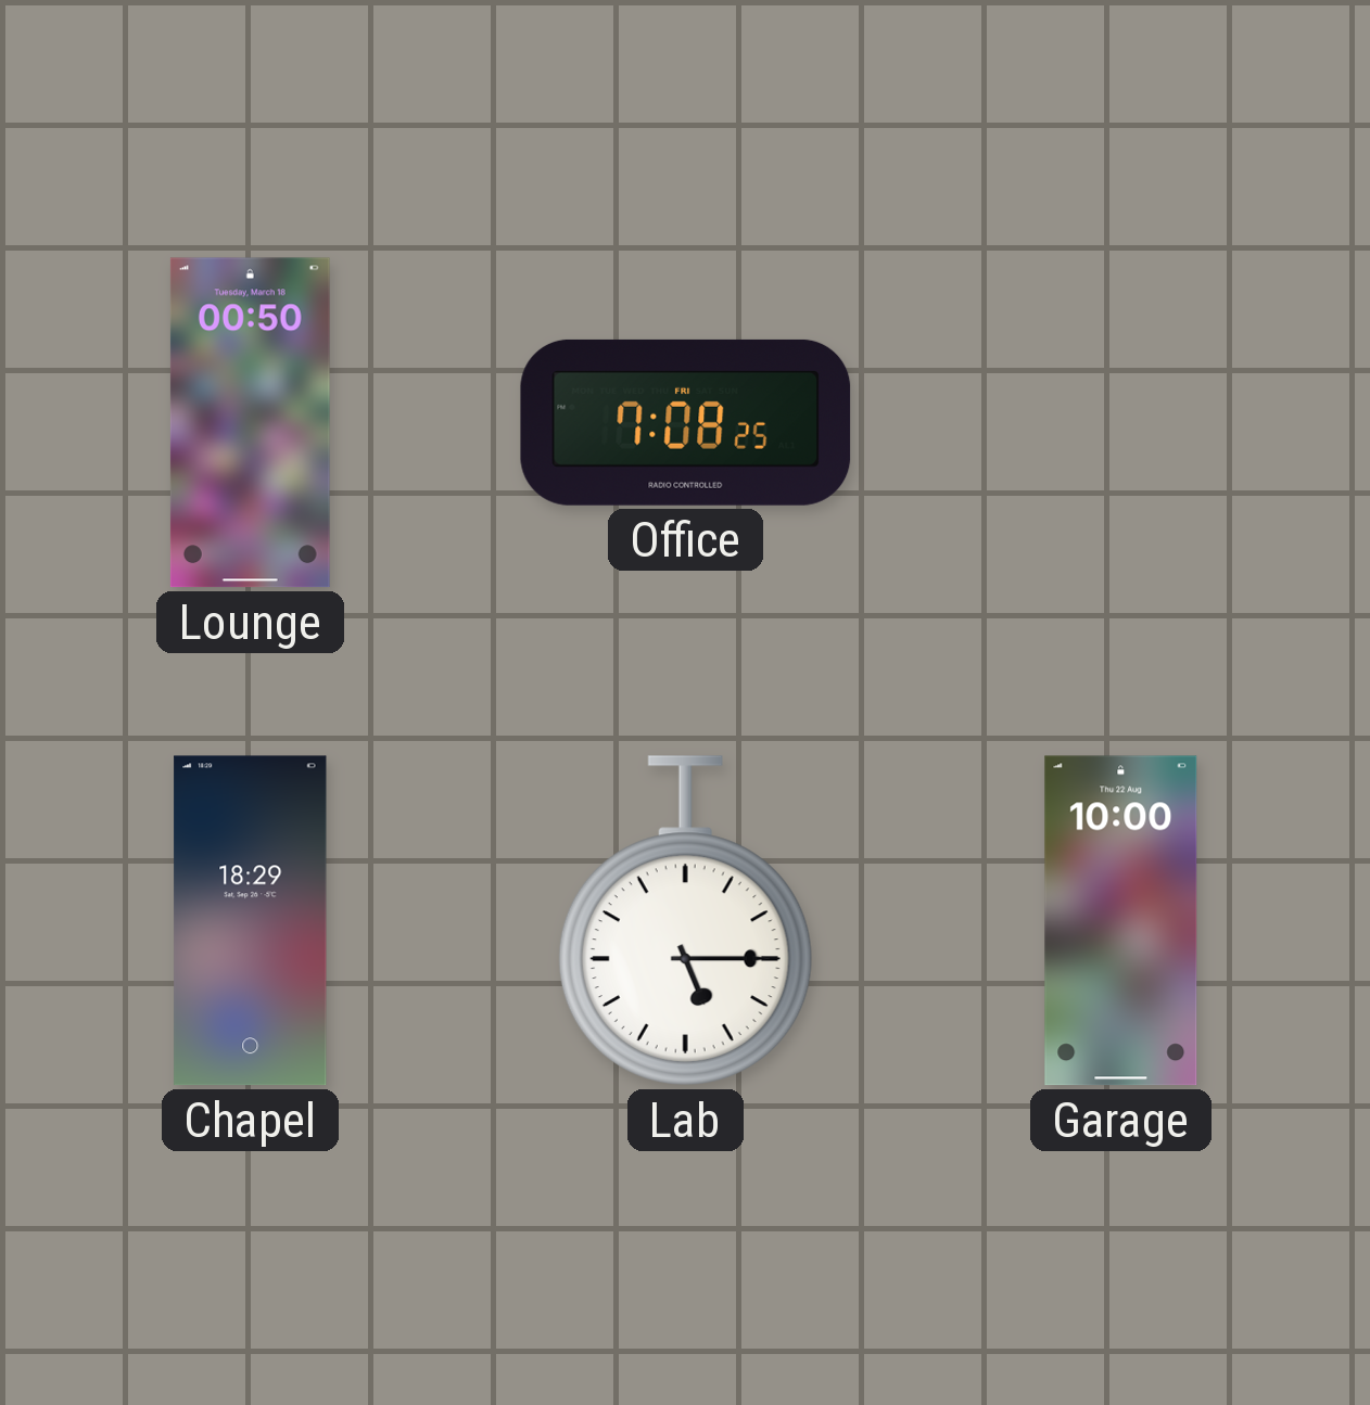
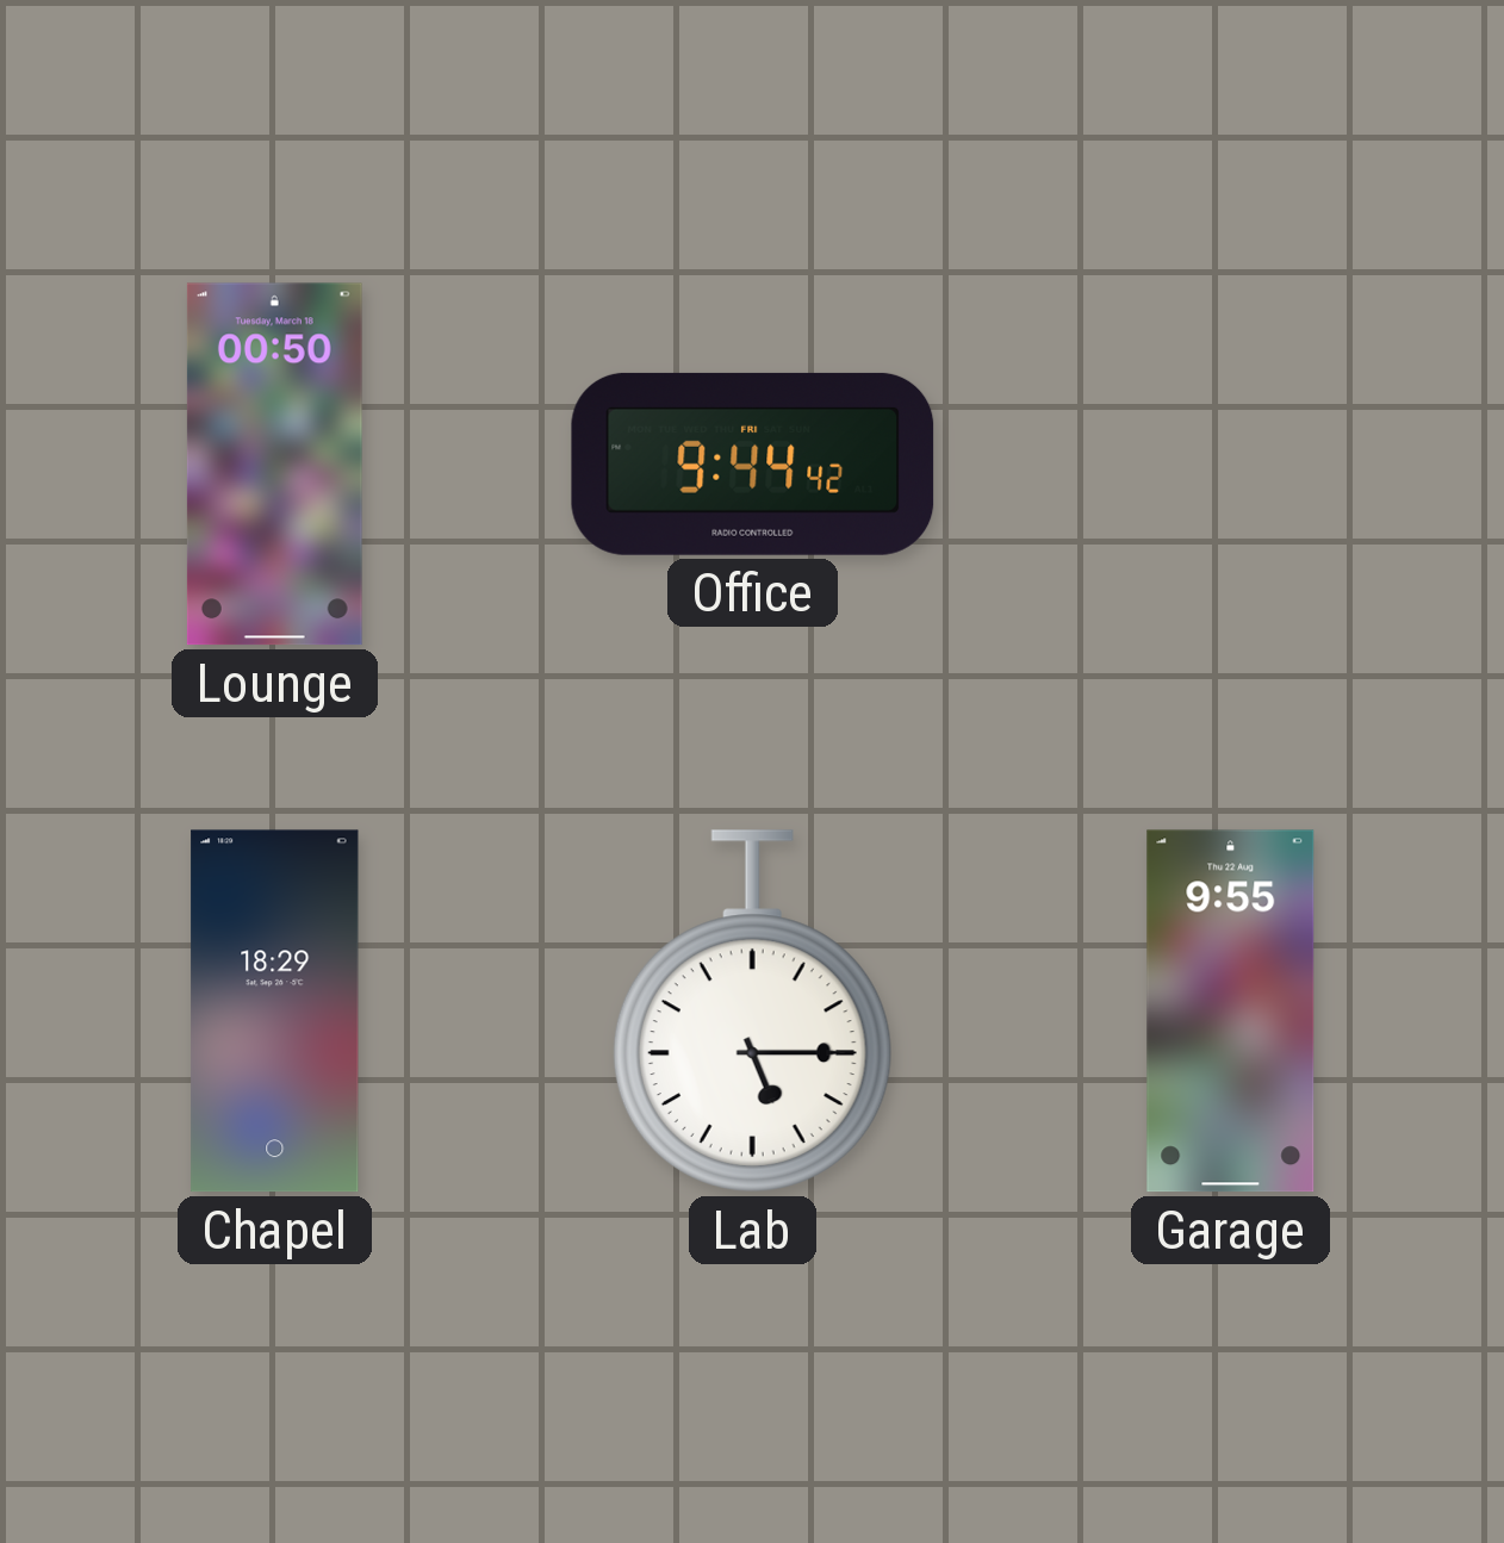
Office: 7:08 -> 9:44
Garage: 10:00 -> 9:55
